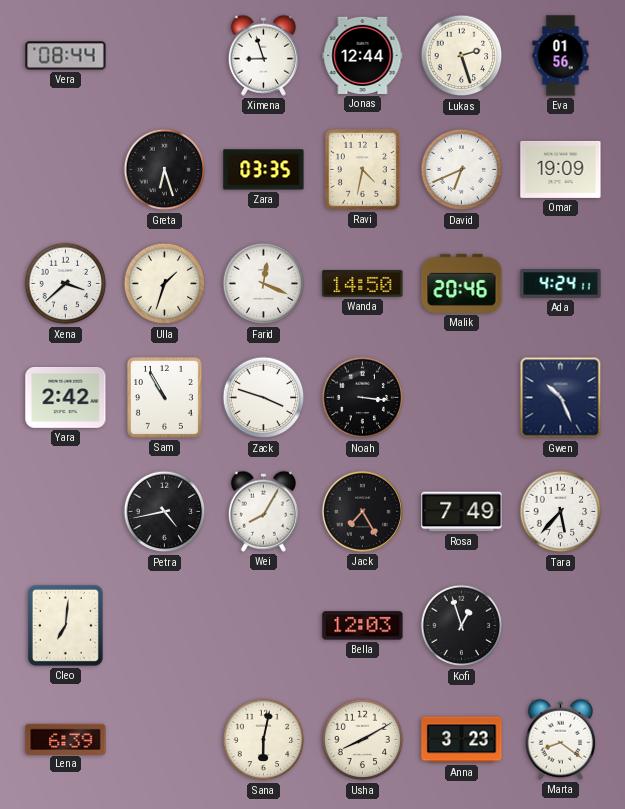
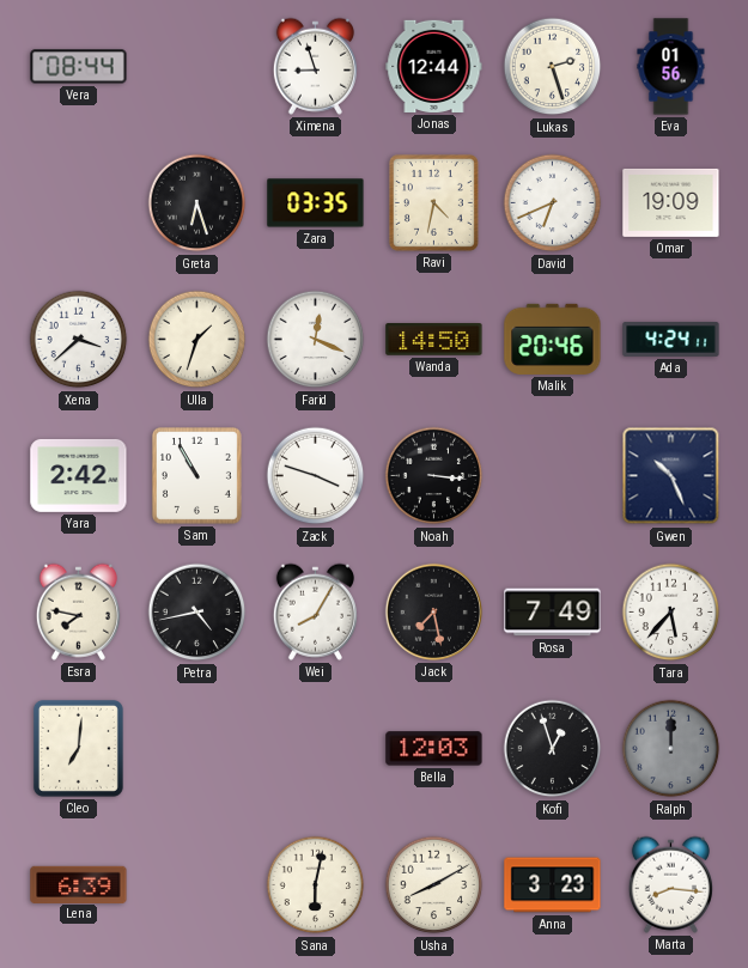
Esra: none -> 7:47
Jack: 7:25 -> 7:28
Ralph: none -> 12:00
Marta: 8:21 -> 8:16
